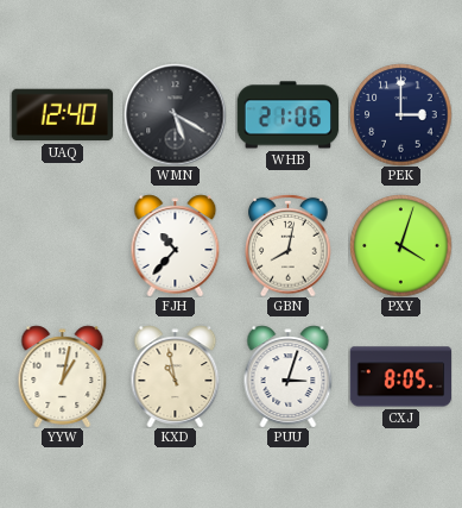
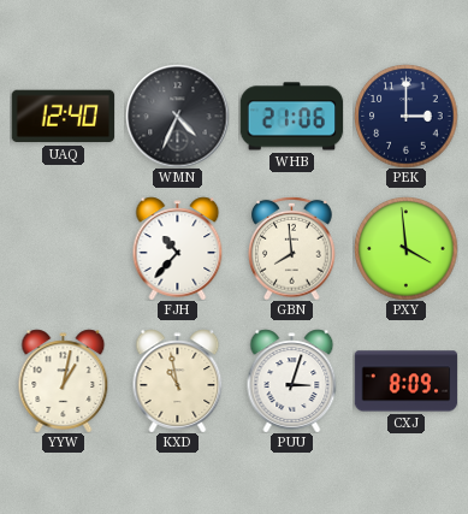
WMN: 5:20 -> 4:34
GBN: 8:02 -> 7:59
PXY: 4:03 -> 3:59
CXJ: 8:05 -> 8:09
